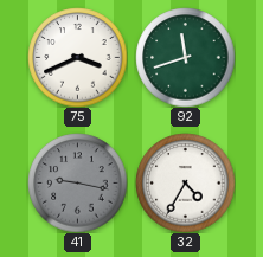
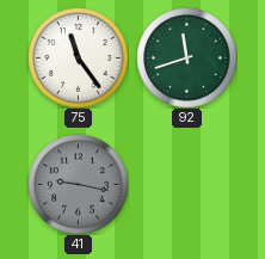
75: 3:41 -> 11:24
32: 4:35 -> none
